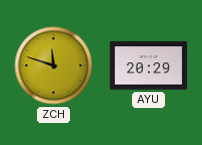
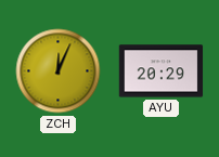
ZCH: 11:48 -> 12:04
